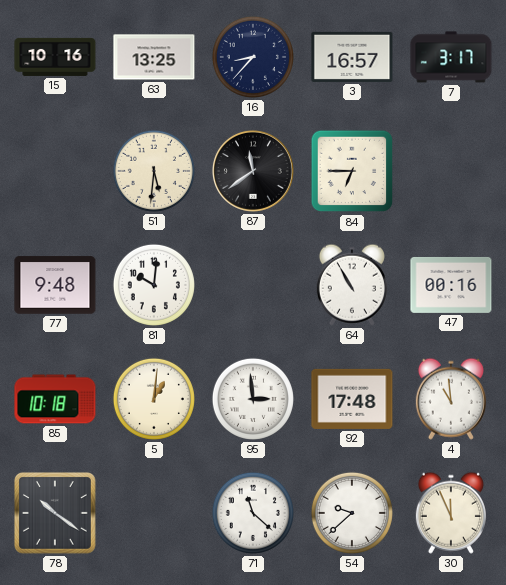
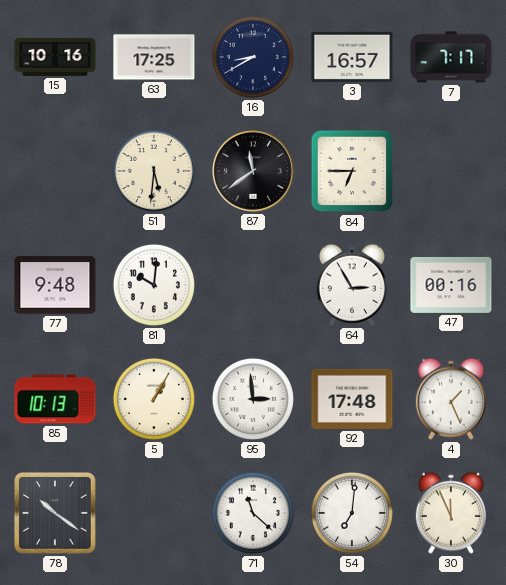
63: 13:25 -> 17:25
16: 8:37 -> 8:40
7: 3:17 -> 7:17
64: 10:55 -> 2:55
85: 10:18 -> 10:13
5: 1:01 -> 1:05
4: 10:59 -> 1:26
54: 9:38 -> 7:01
